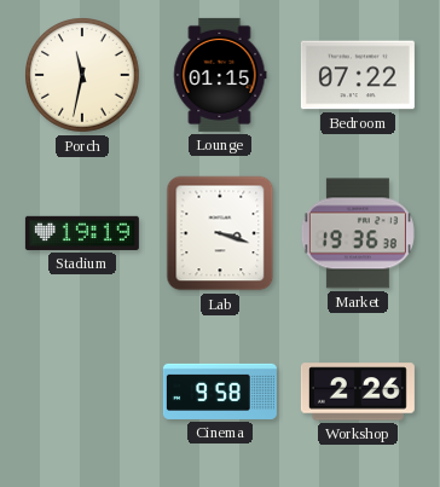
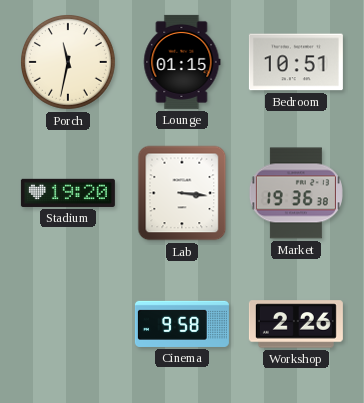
Bedroom: 07:22 -> 10:51
Stadium: 19:19 -> 19:20
Lab: 3:18 -> 3:16
